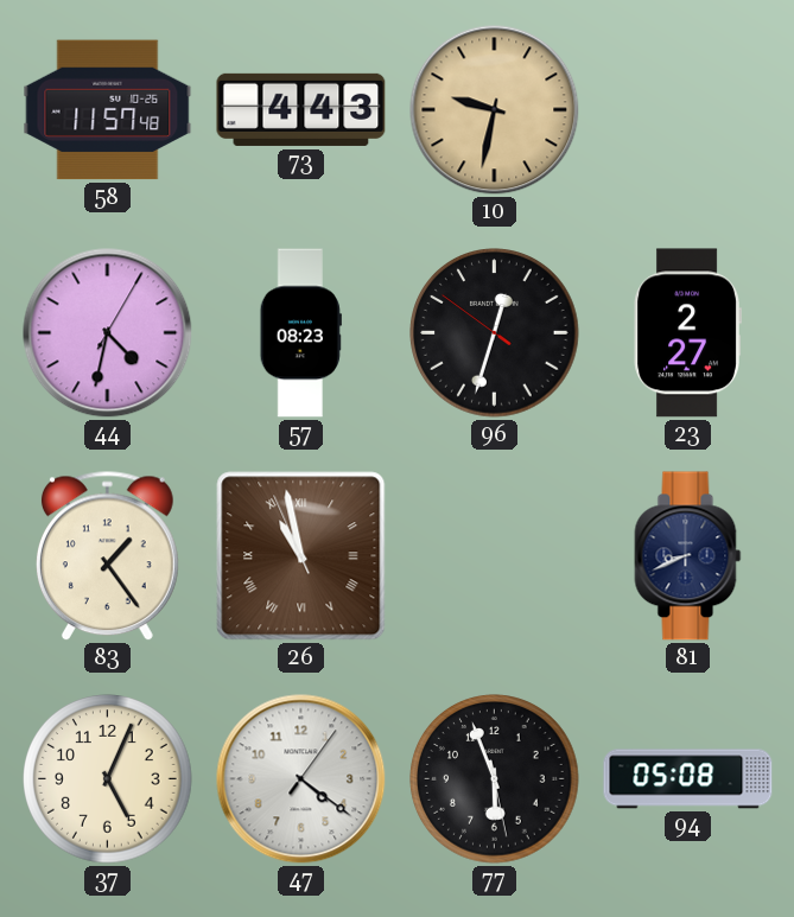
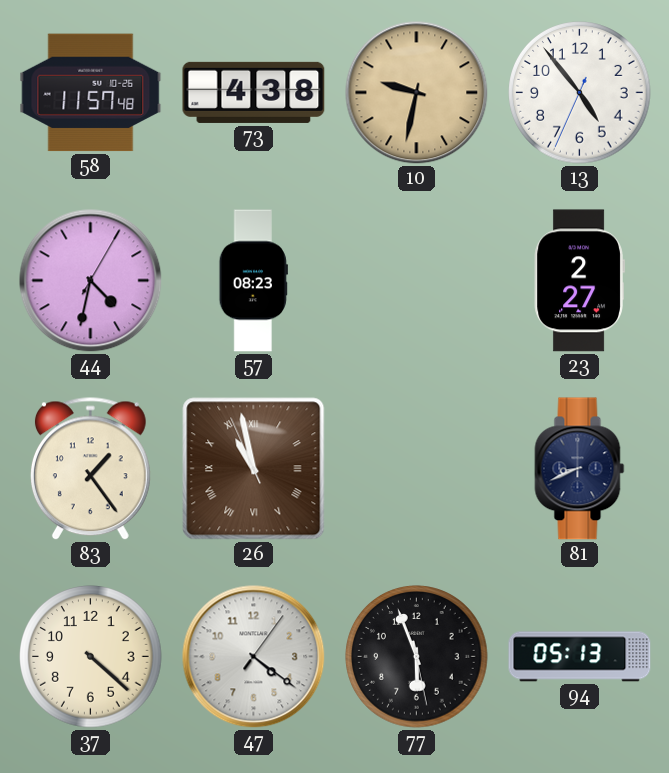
73: 4:43 -> 4:38
13: none -> 4:53
96: 12:32 -> none
37: 5:04 -> 4:22
94: 05:08 -> 05:13
